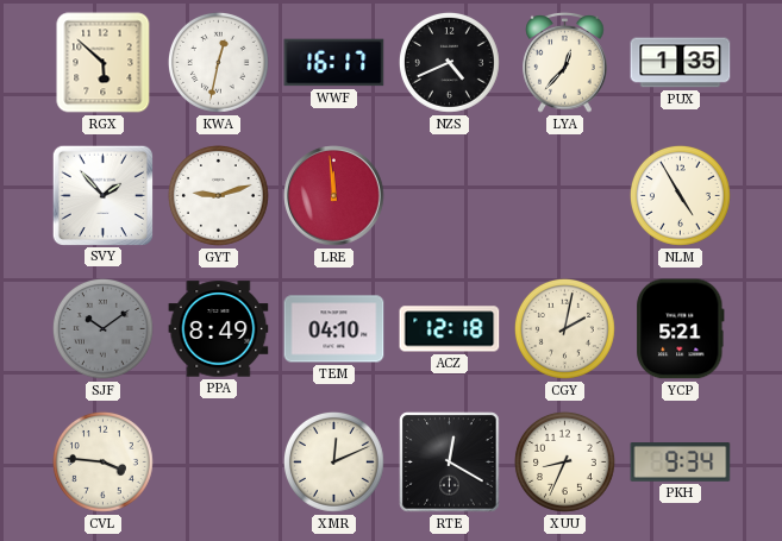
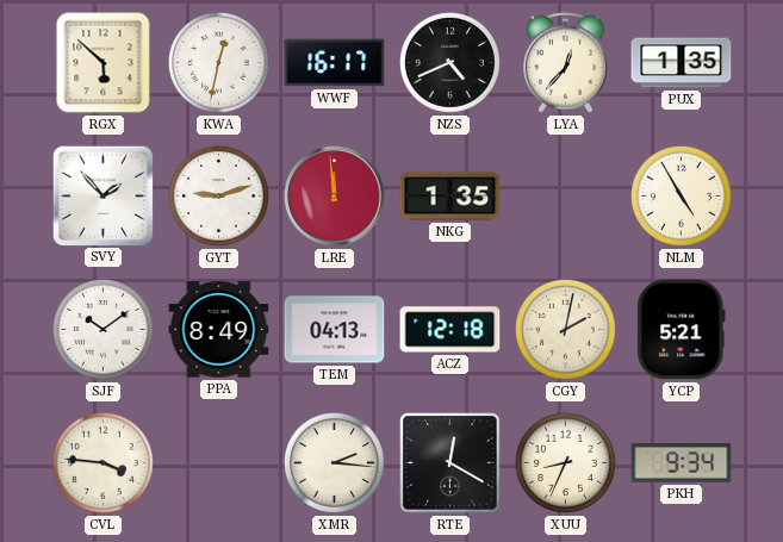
NKG: none -> 1:35
SJF dial: grey -> white
TEM: 04:10 -> 04:13
XMR: 12:11 -> 2:16
